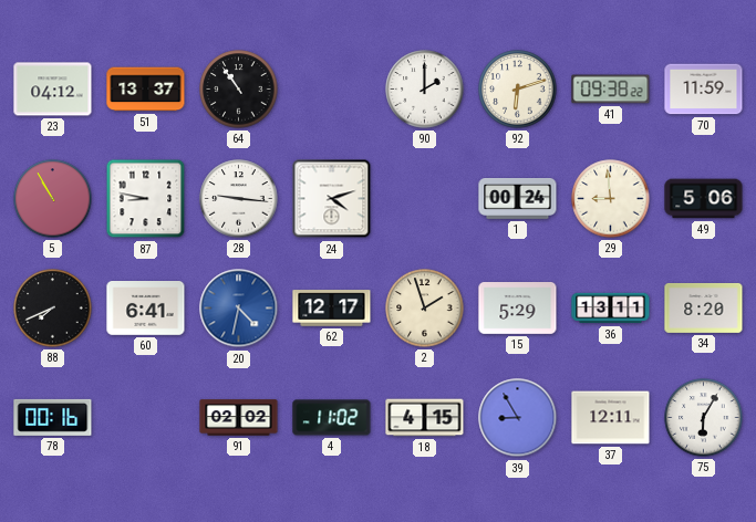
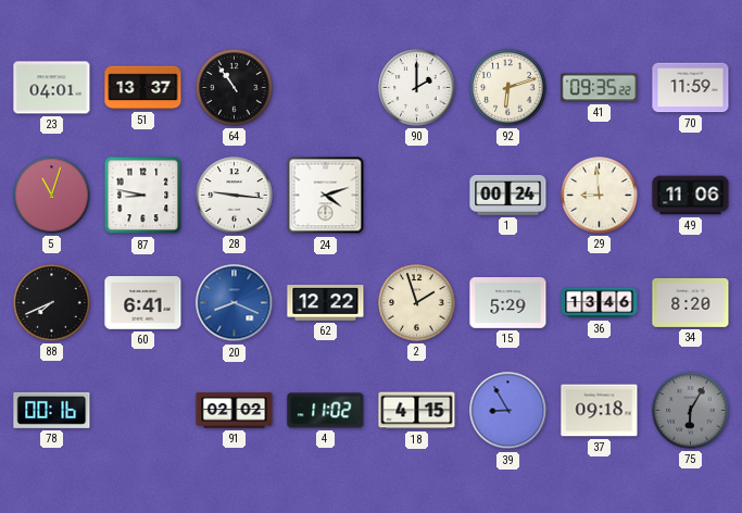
23: 04:12 -> 04:01
41: 09:38 -> 09:35
5: 10:55 -> 11:03
49: 5:06 -> 11:06
20: 4:32 -> 8:19
62: 12:17 -> 12:22
36: 13:11 -> 13:46
37: 12:11 -> 09:18
75 dial: white -> grey
